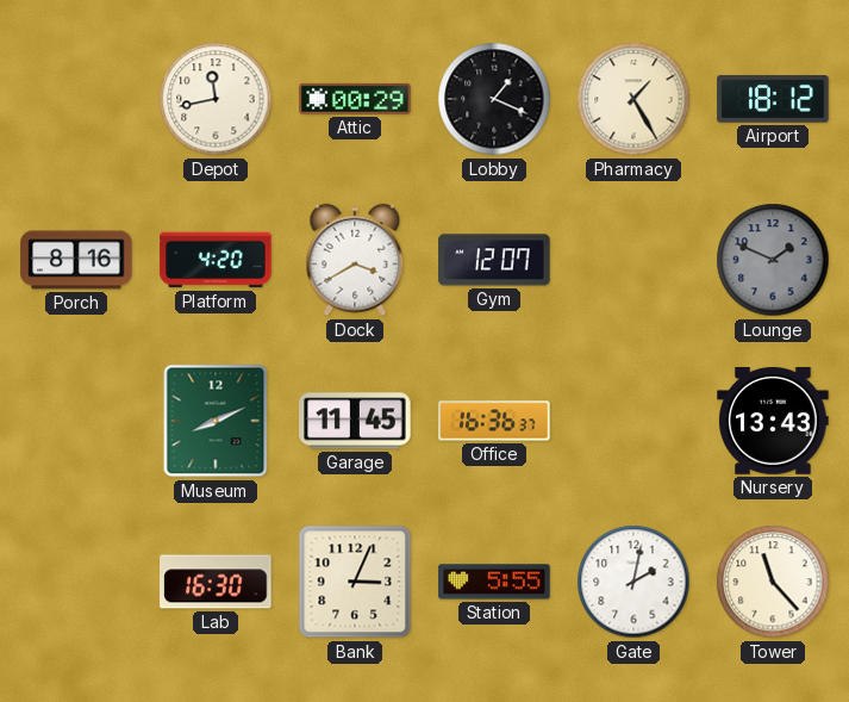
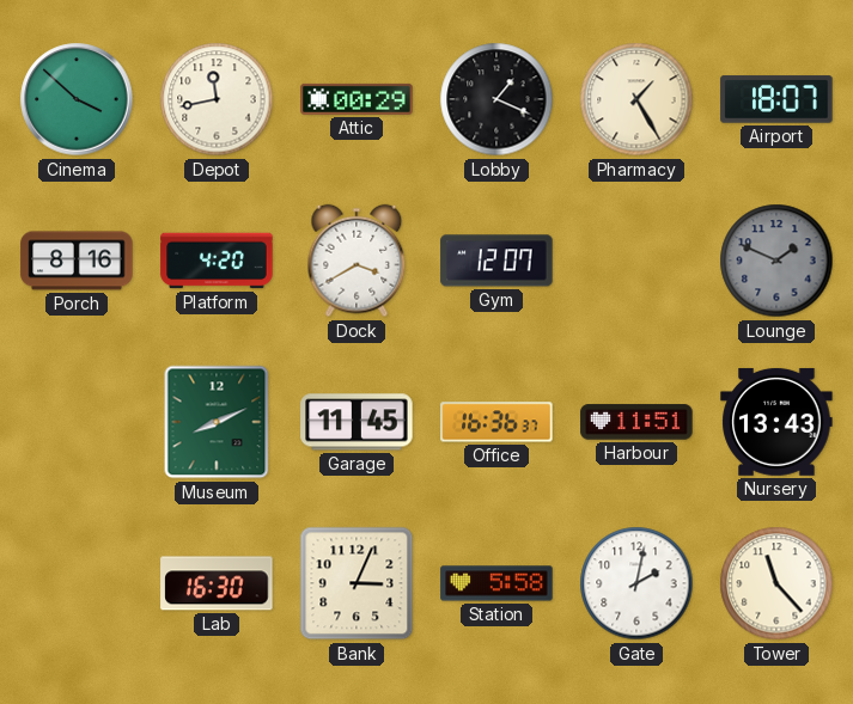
Cinema: none -> 3:52
Airport: 18:12 -> 18:07
Harbour: none -> 11:51
Station: 5:55 -> 5:58
